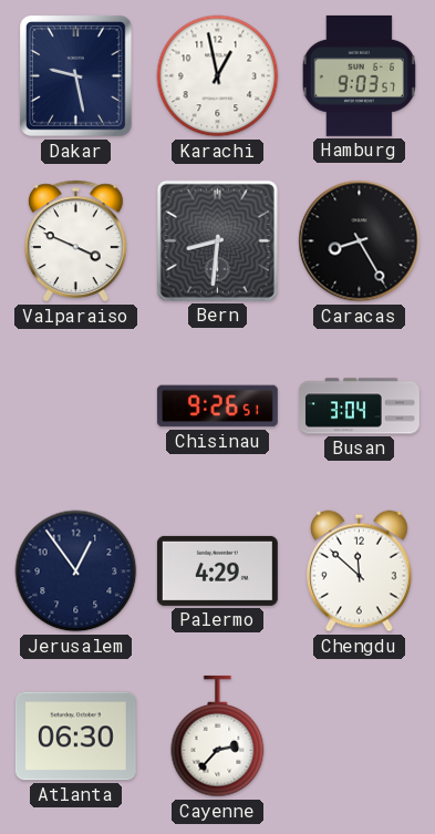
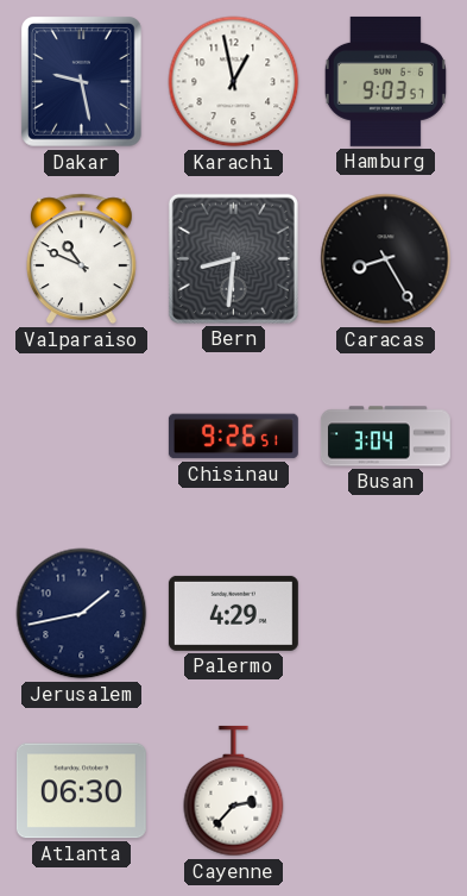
Valparaiso: 3:49 -> 10:49
Jerusalem: 12:54 -> 1:43
Chengdu: 11:52 -> none
